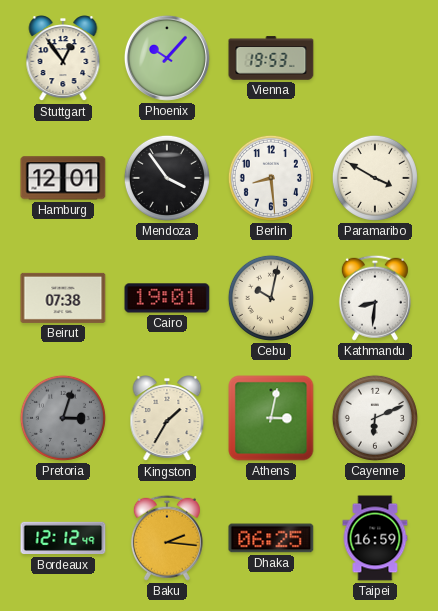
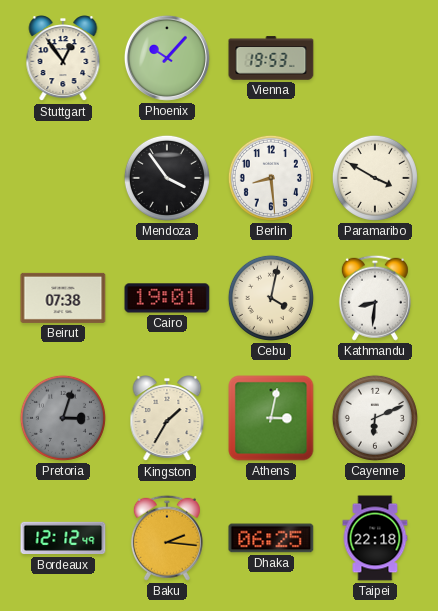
Hamburg: 12:01 -> none
Cebu: 10:02 -> 4:02
Taipei: 16:59 -> 22:18
